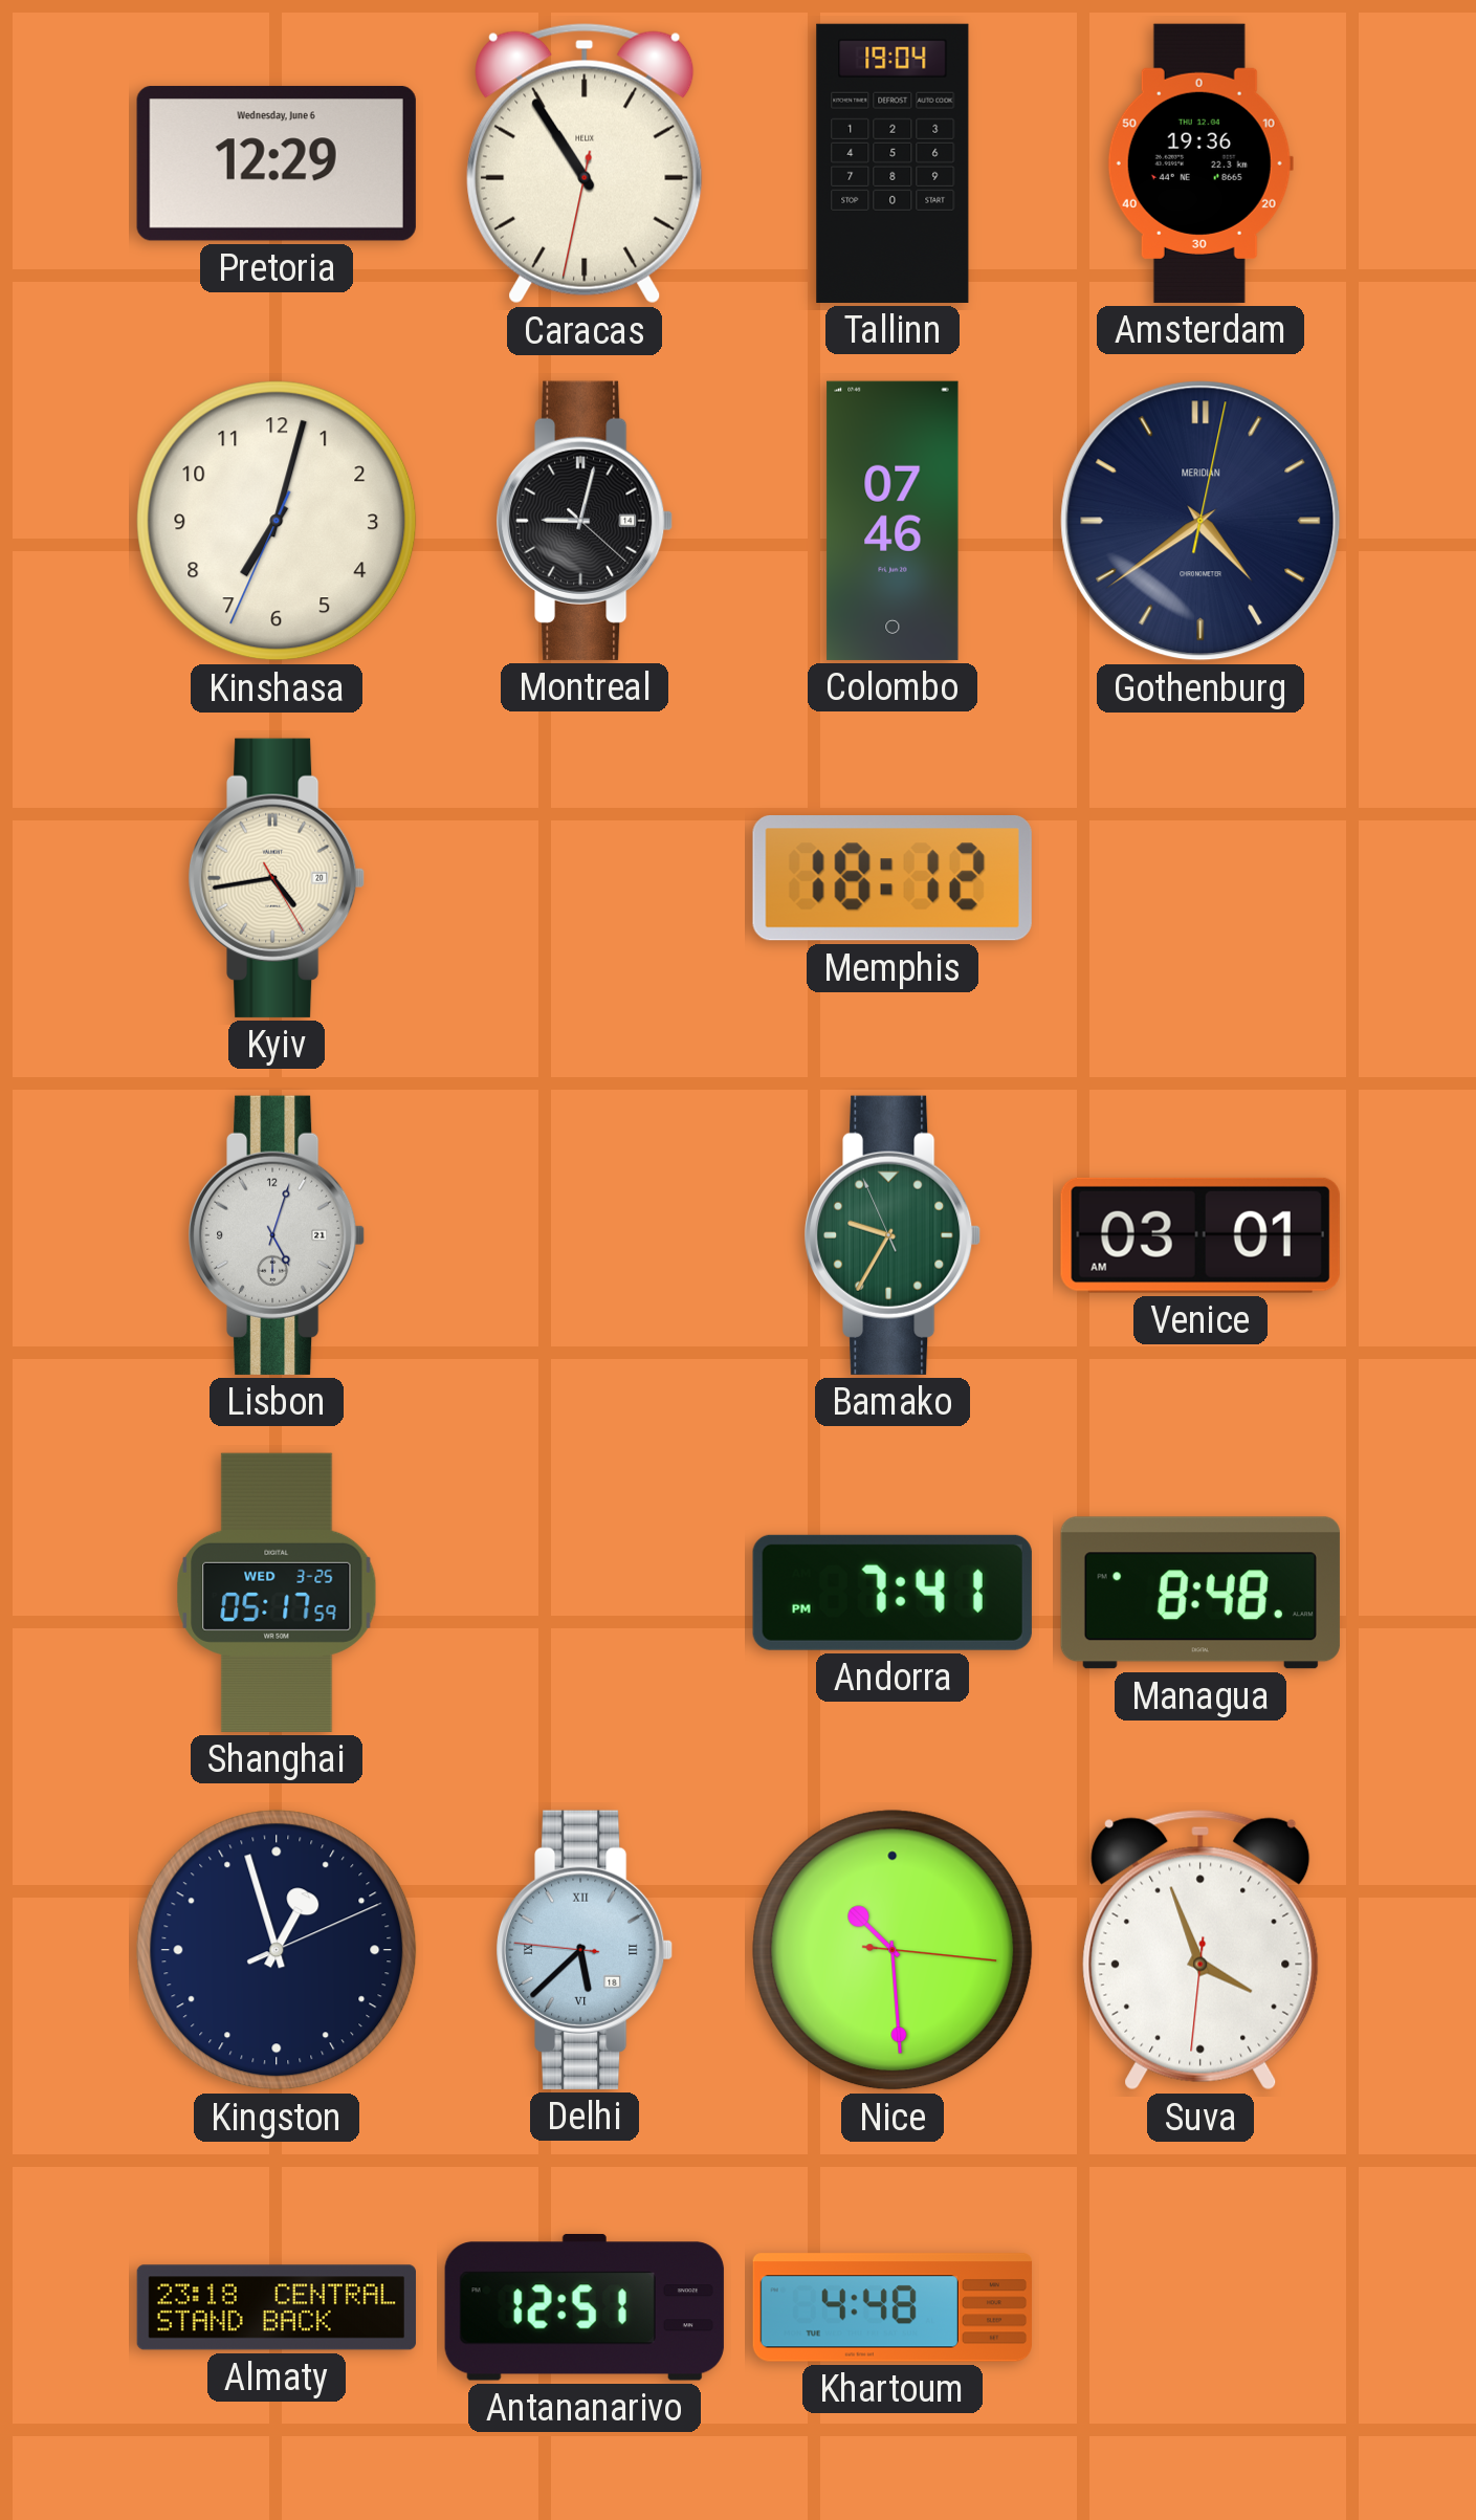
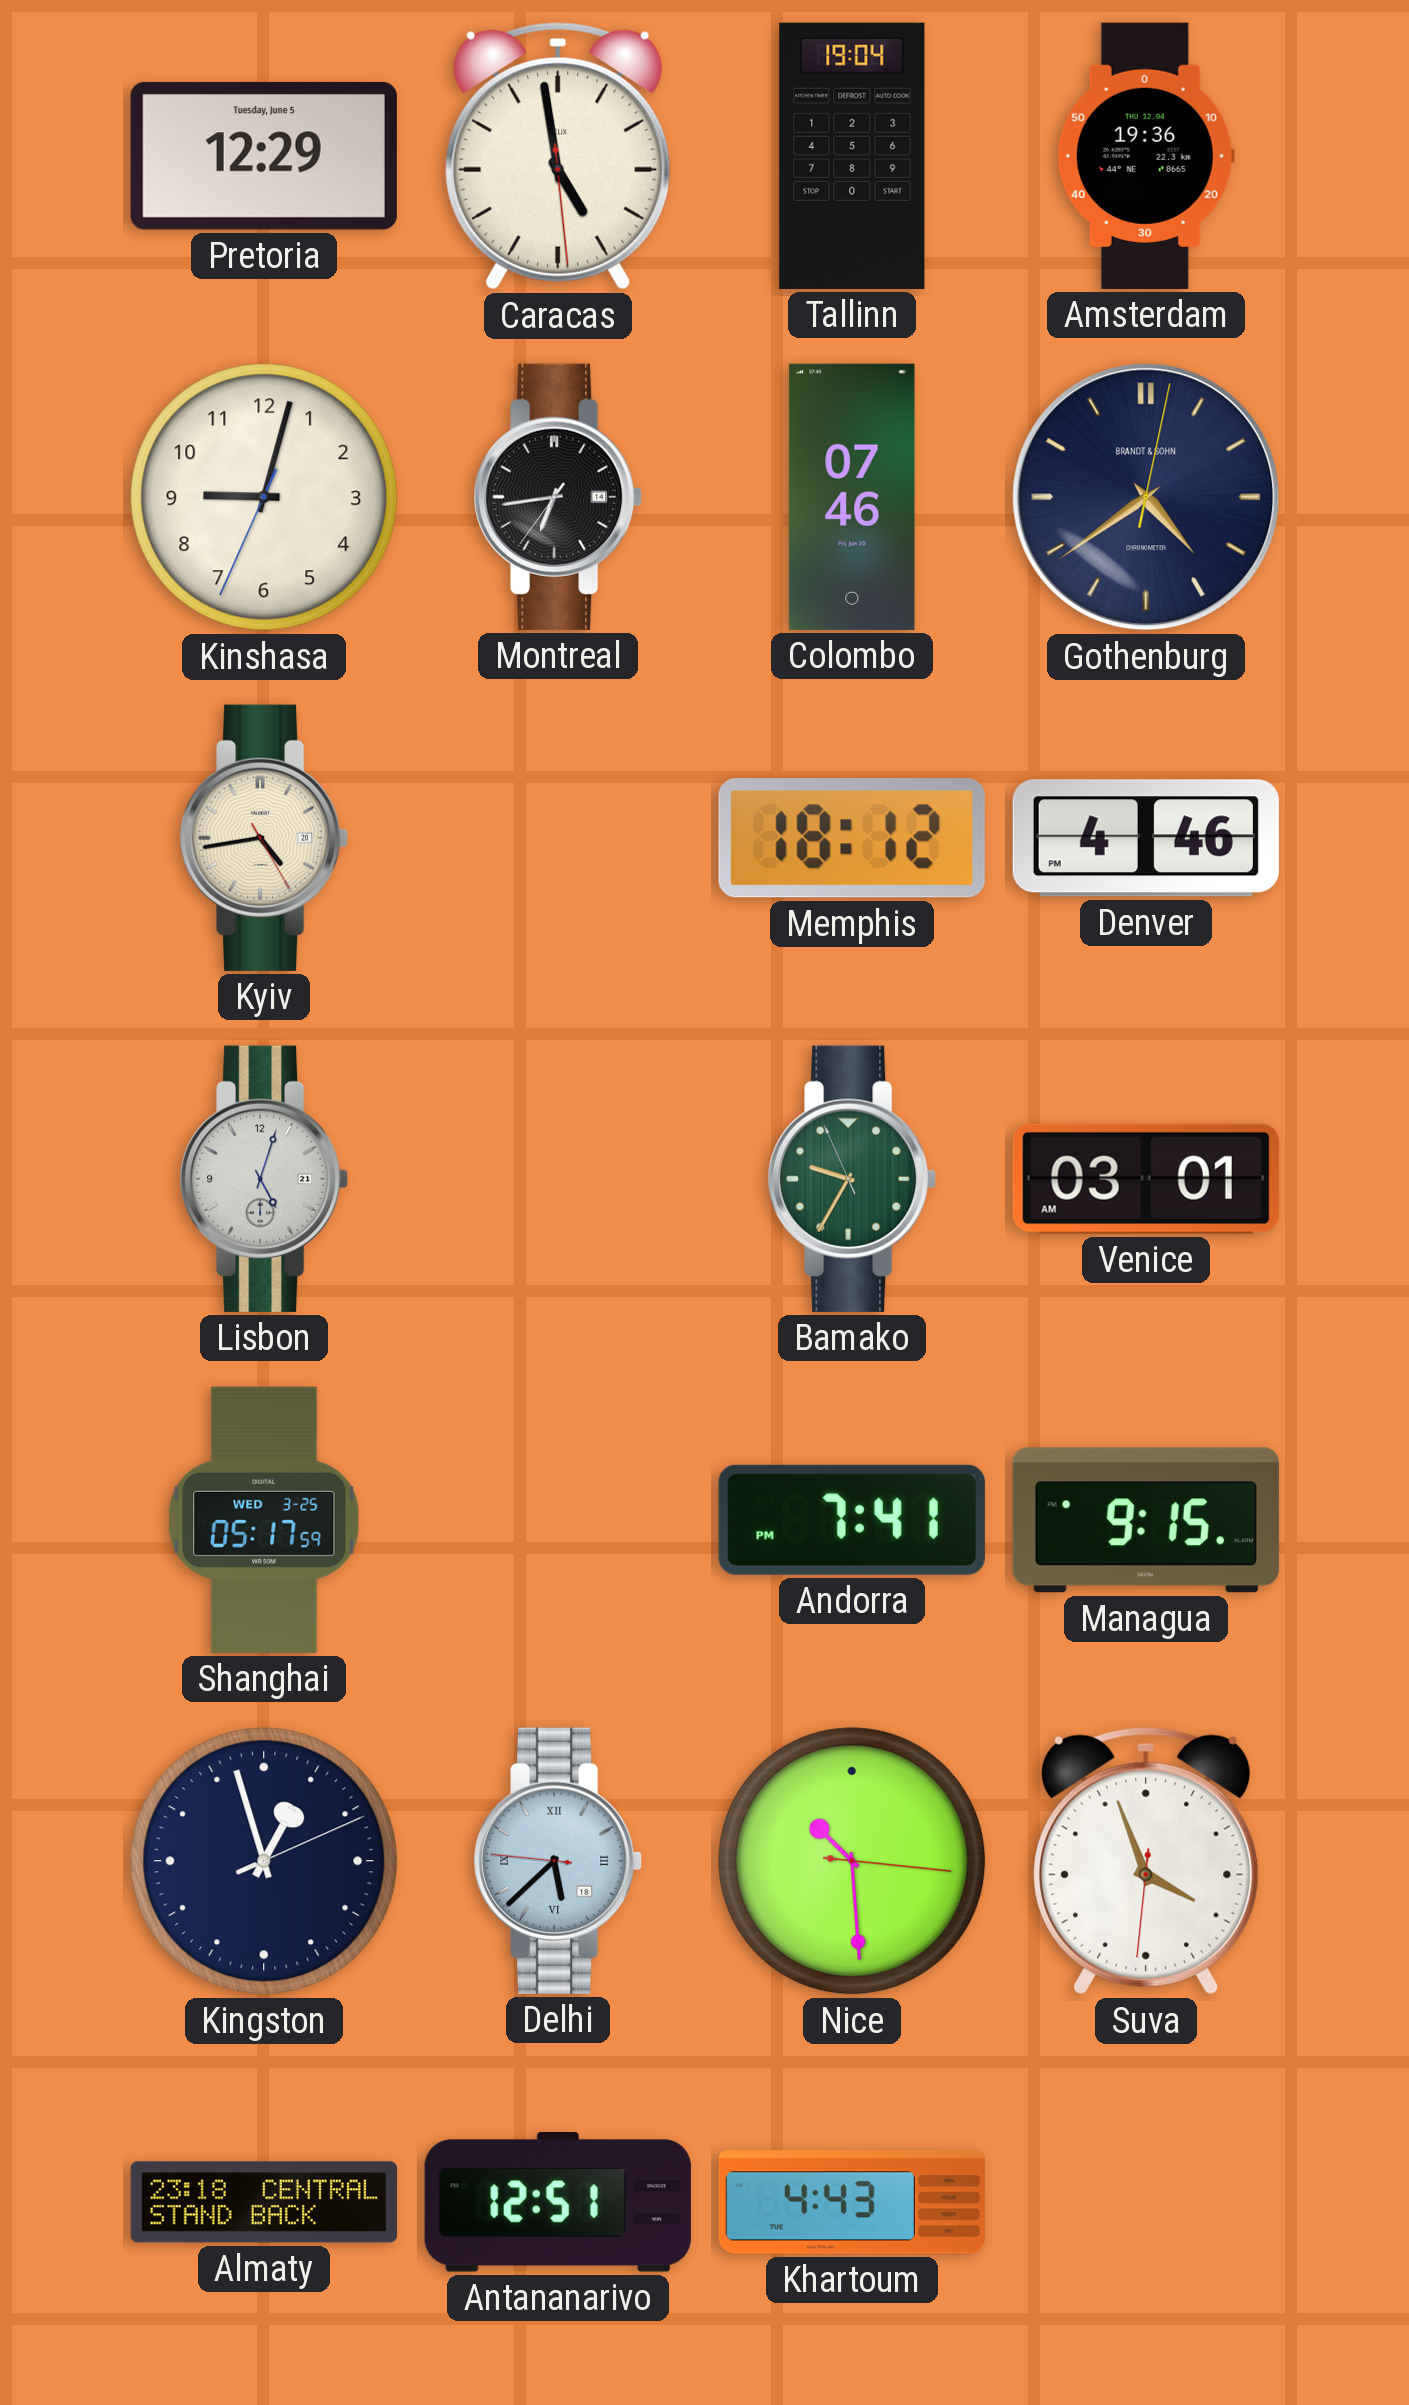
Pretoria date: Wednesday, June 6 -> Tuesday, June 5
Caracas: 10:54 -> 4:58
Kinshasa: 7:02 -> 9:02
Montreal: 9:02 -> 6:43
Gothenburg brand: MERIDIAN -> BRANDT & SOHN
Denver: none -> 4:46
Managua: 8:48 -> 9:15
Khartoum: 4:48 -> 4:43
